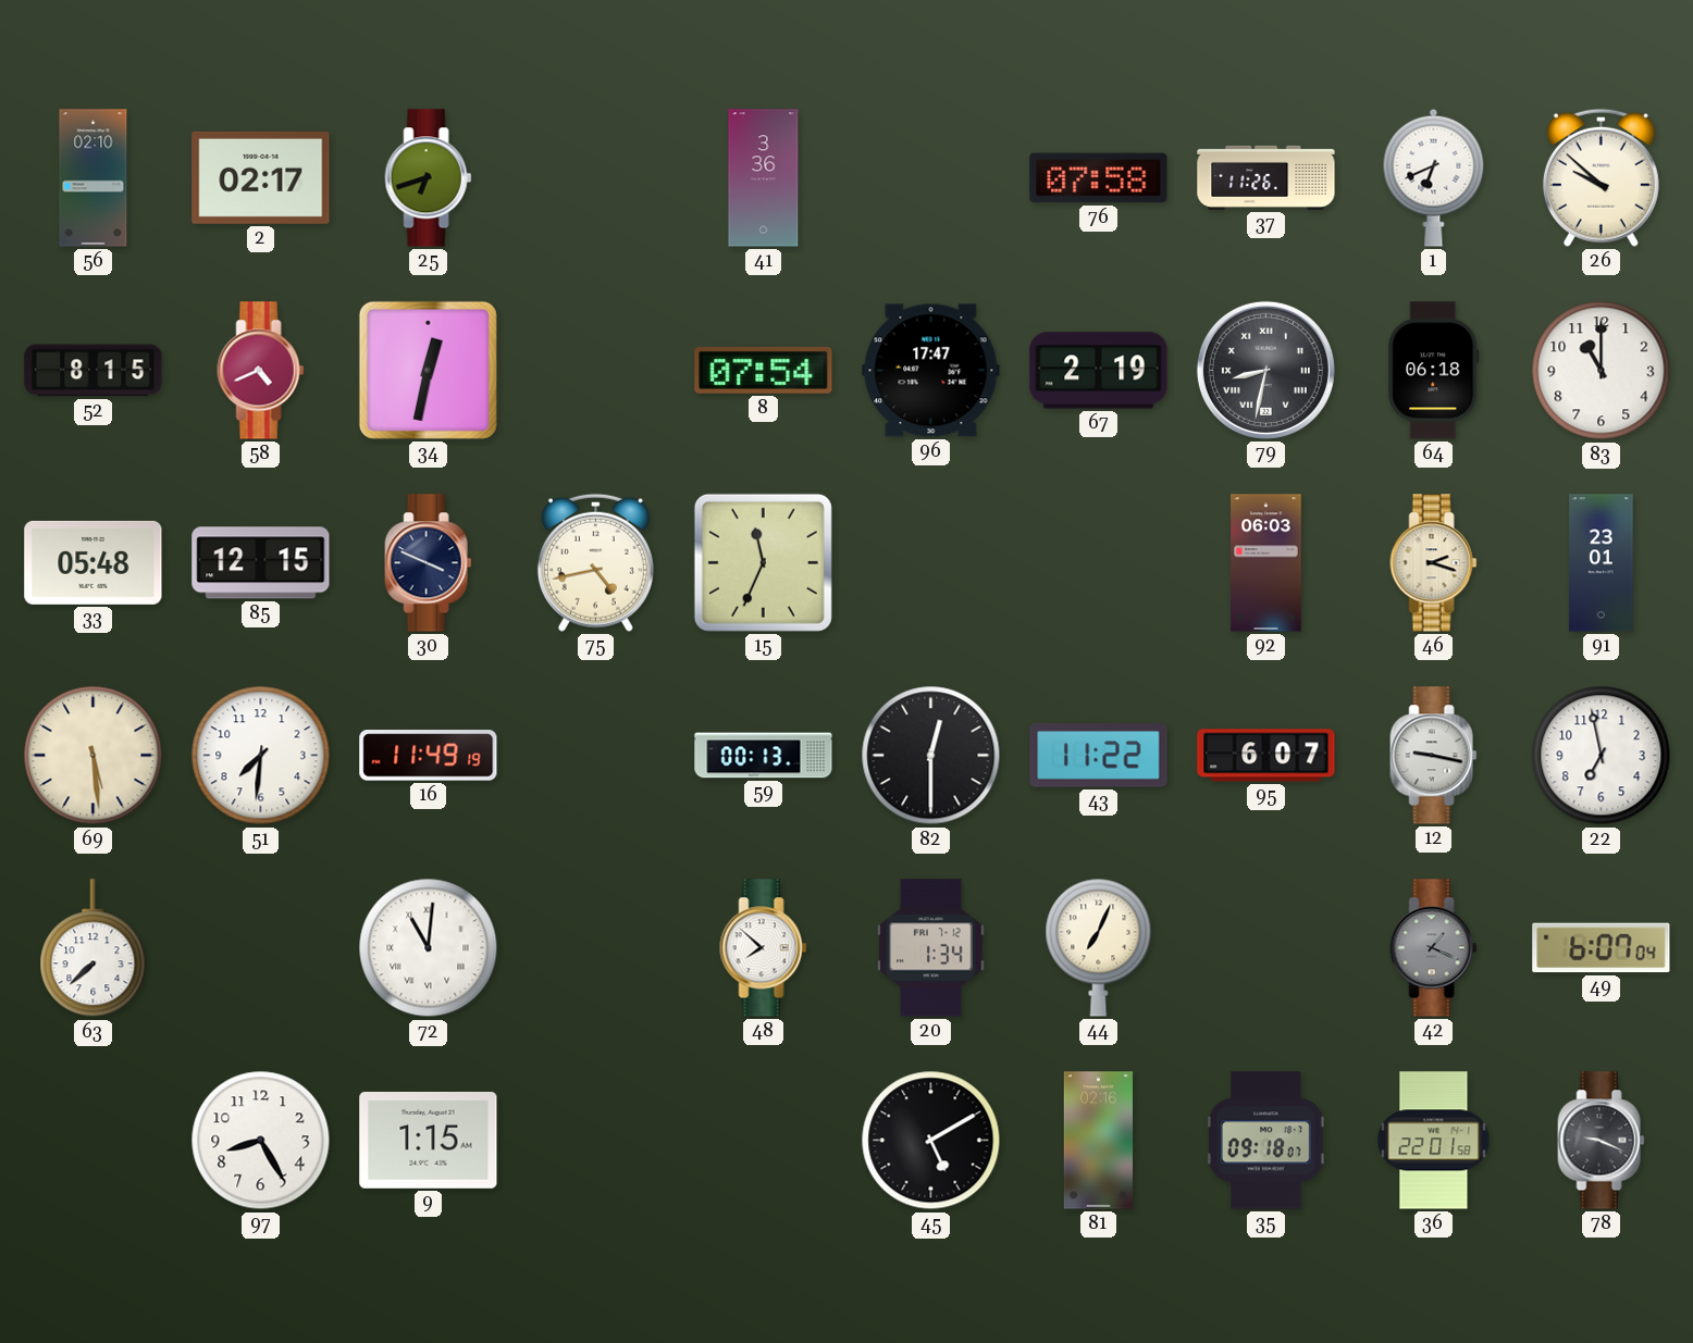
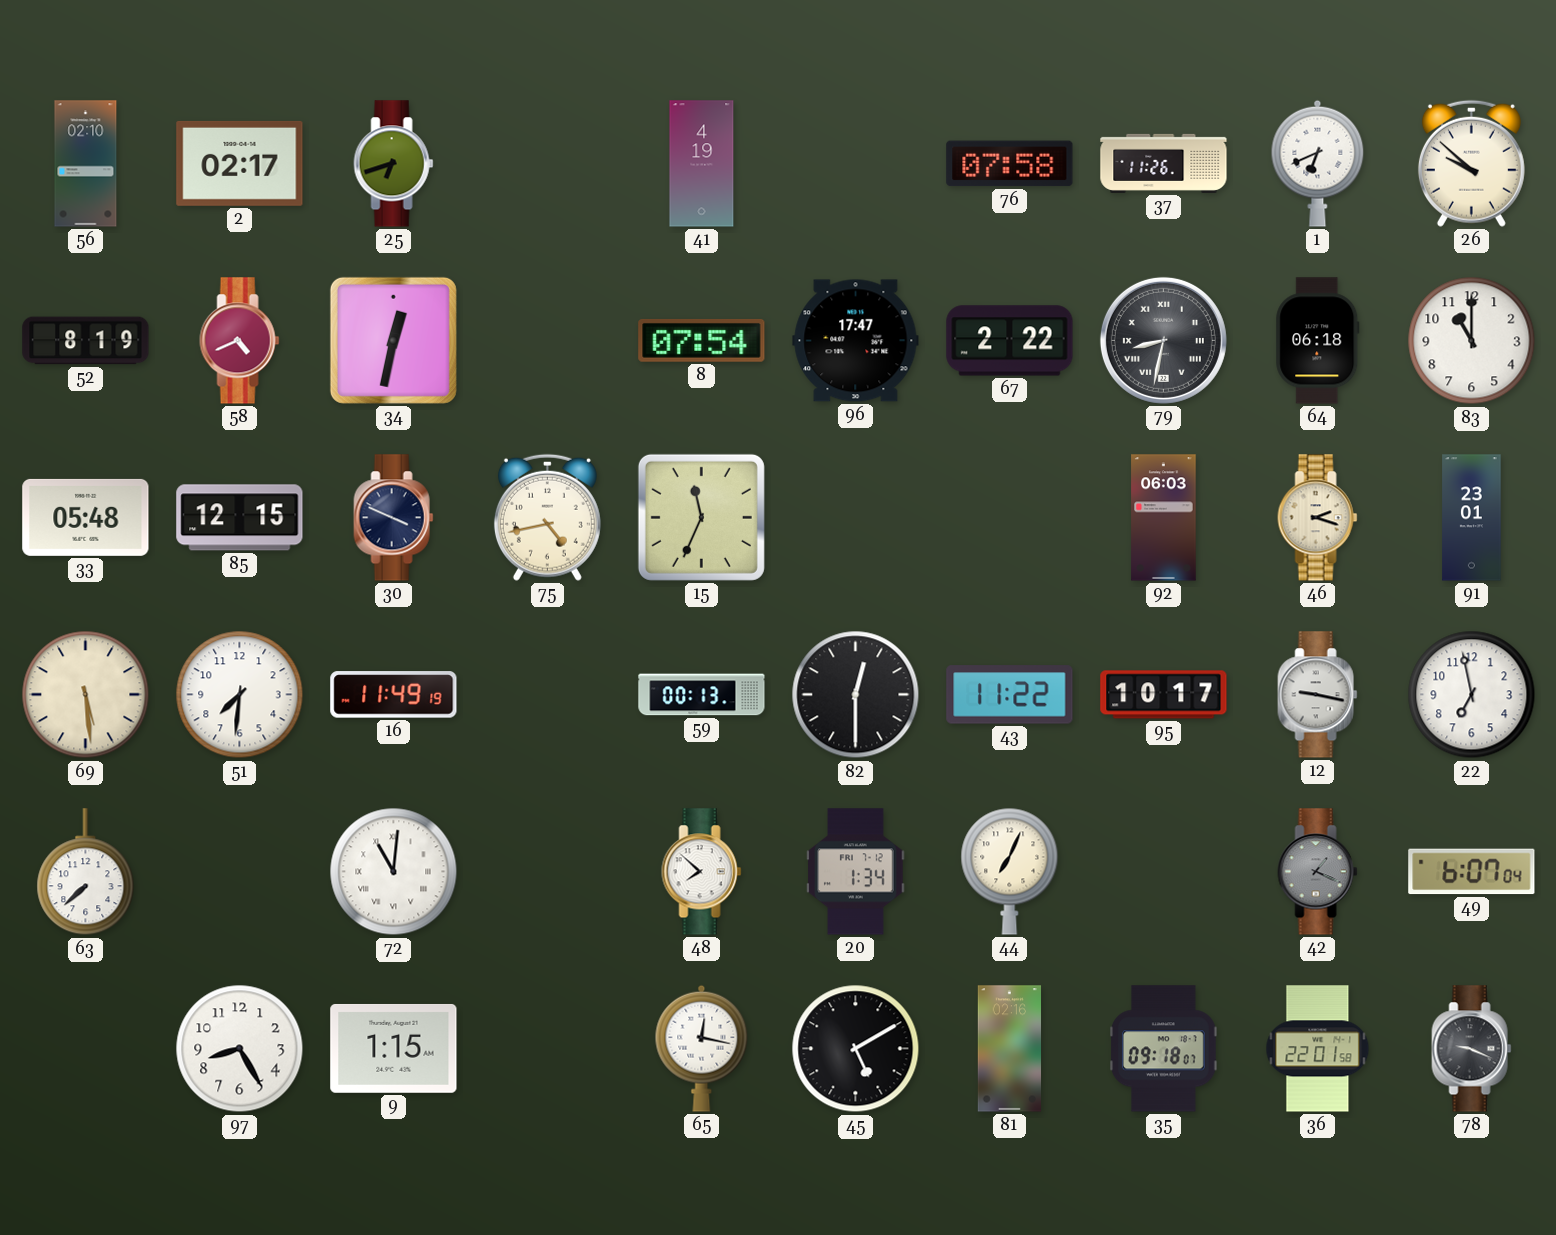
41: 3:36 -> 4:19
52: 8:15 -> 8:19
67: 2:19 -> 2:22
95: 6:07 -> 10:17
65: none -> 12:17
